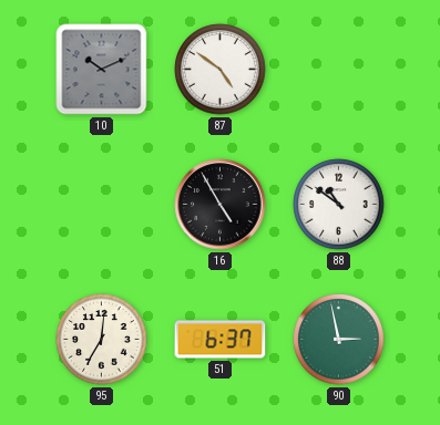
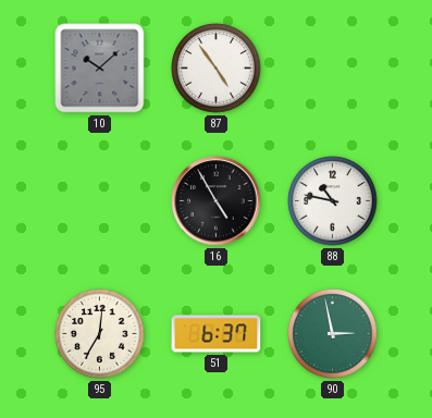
10: 10:11 -> 10:08
87: 4:51 -> 4:54
88: 10:51 -> 10:47
